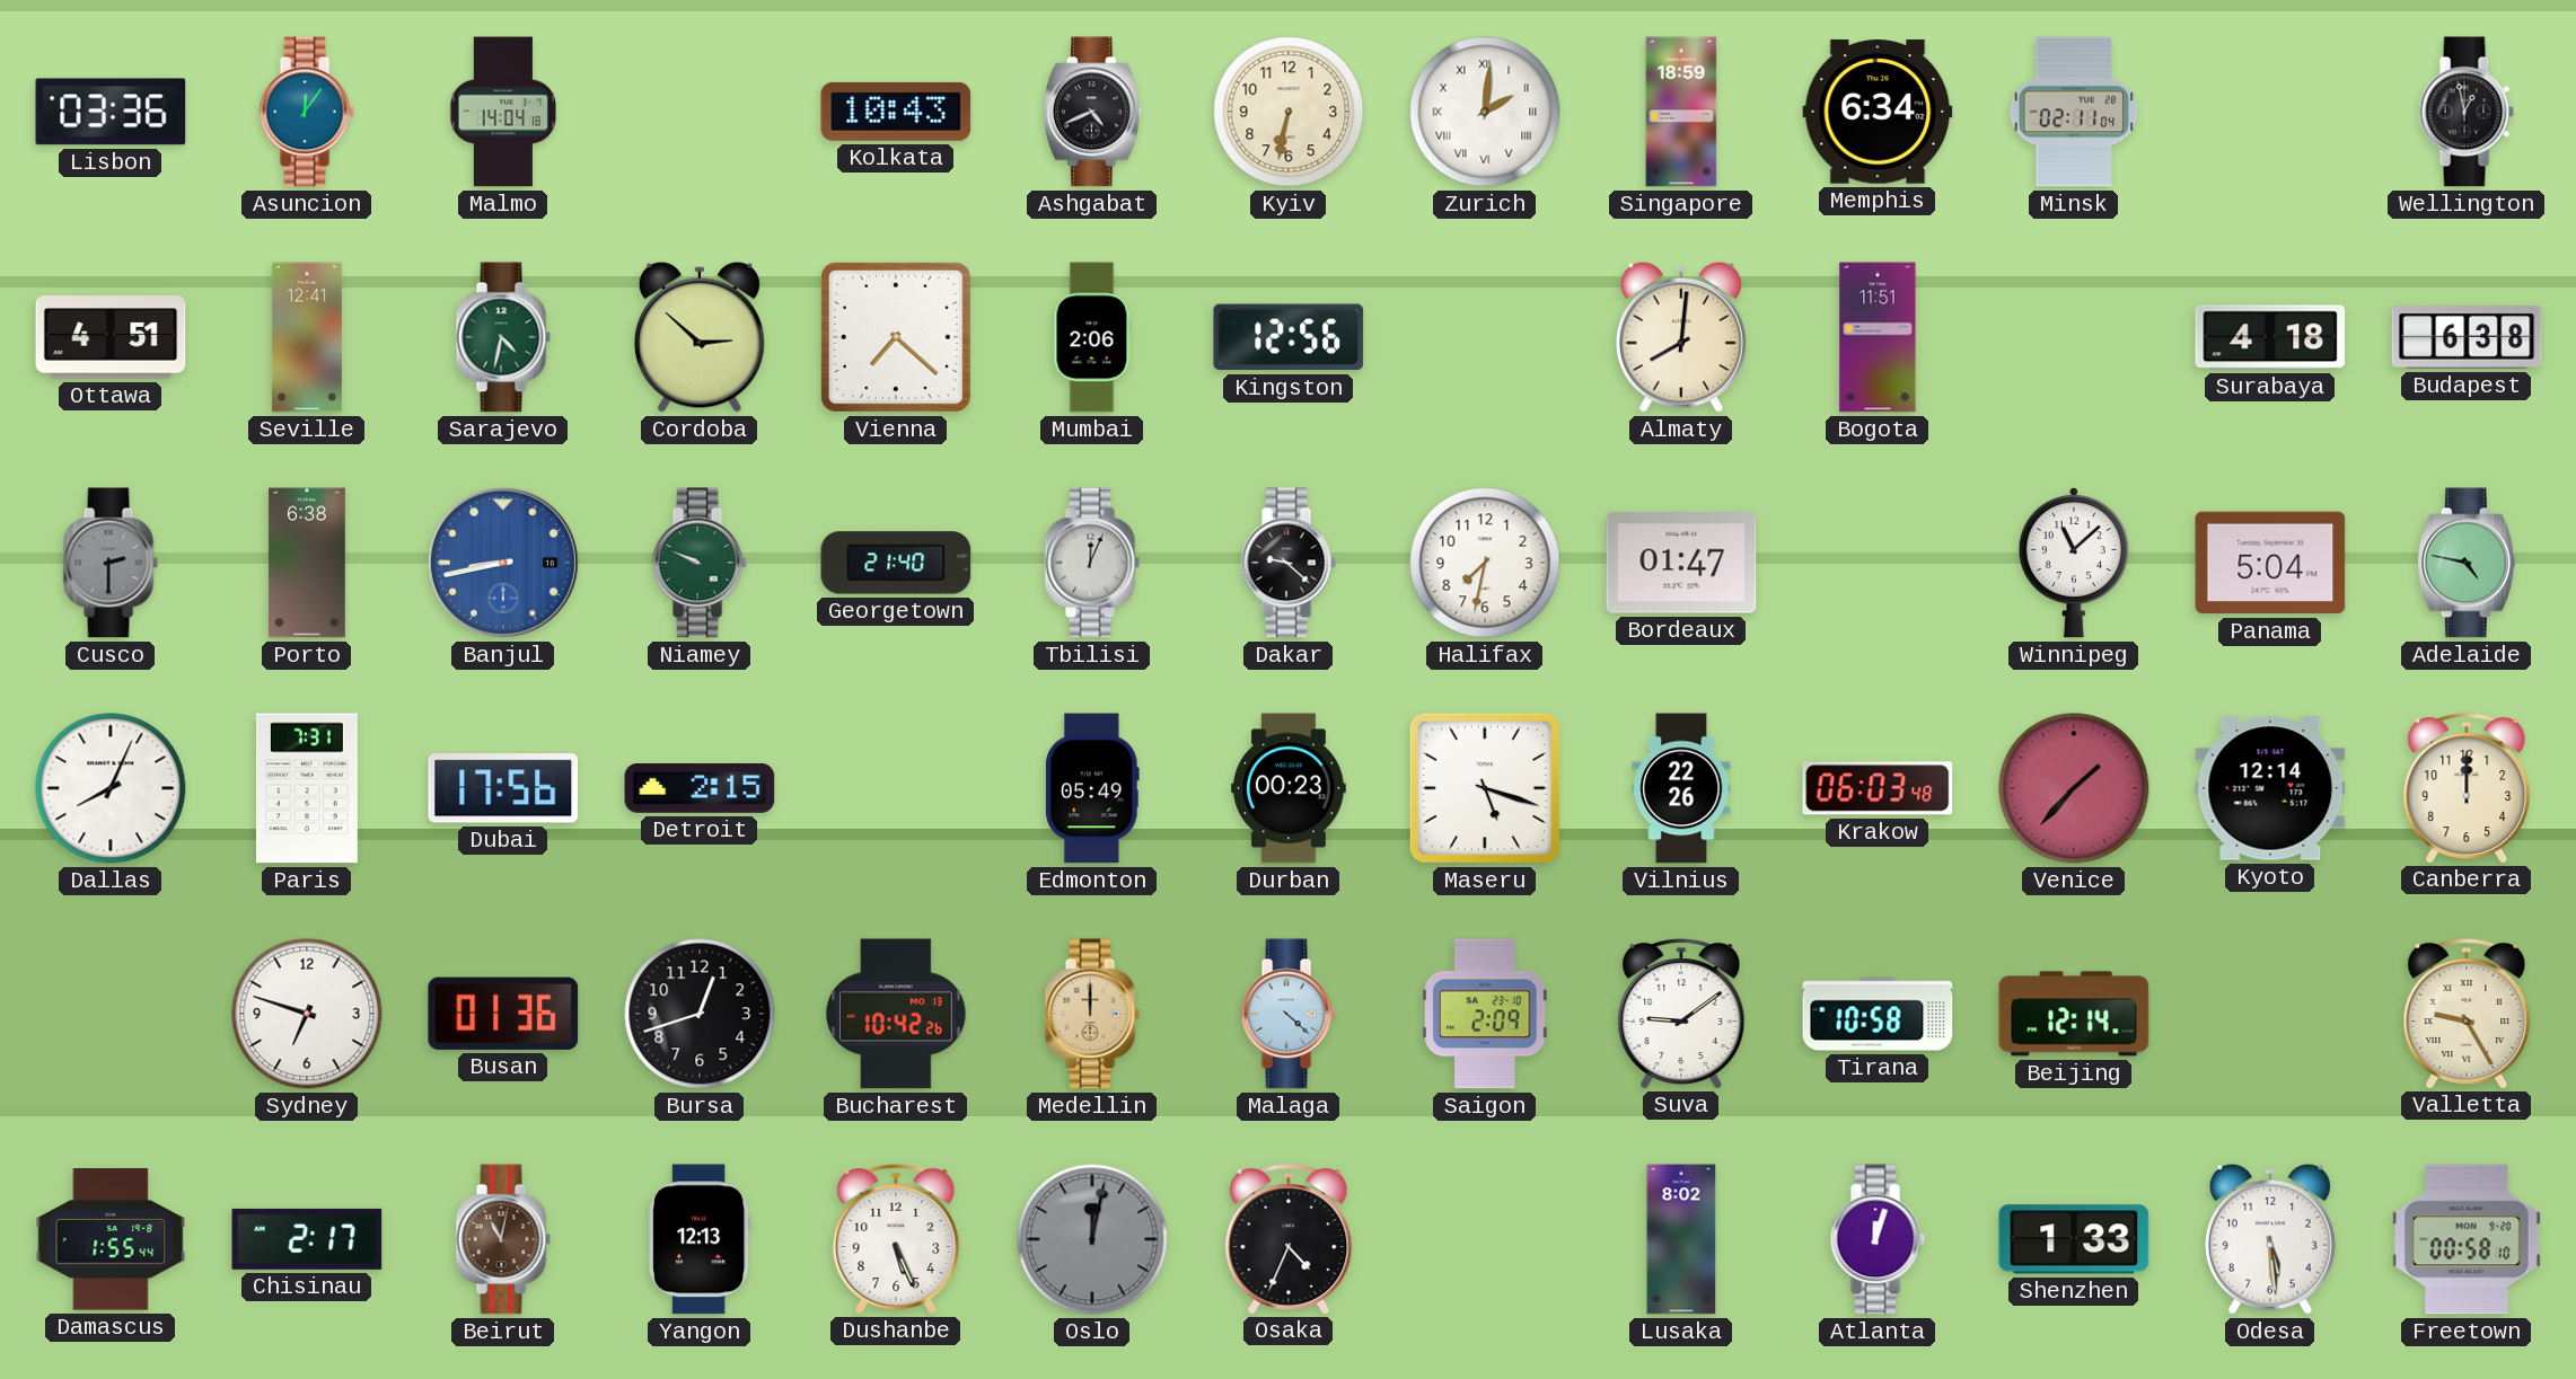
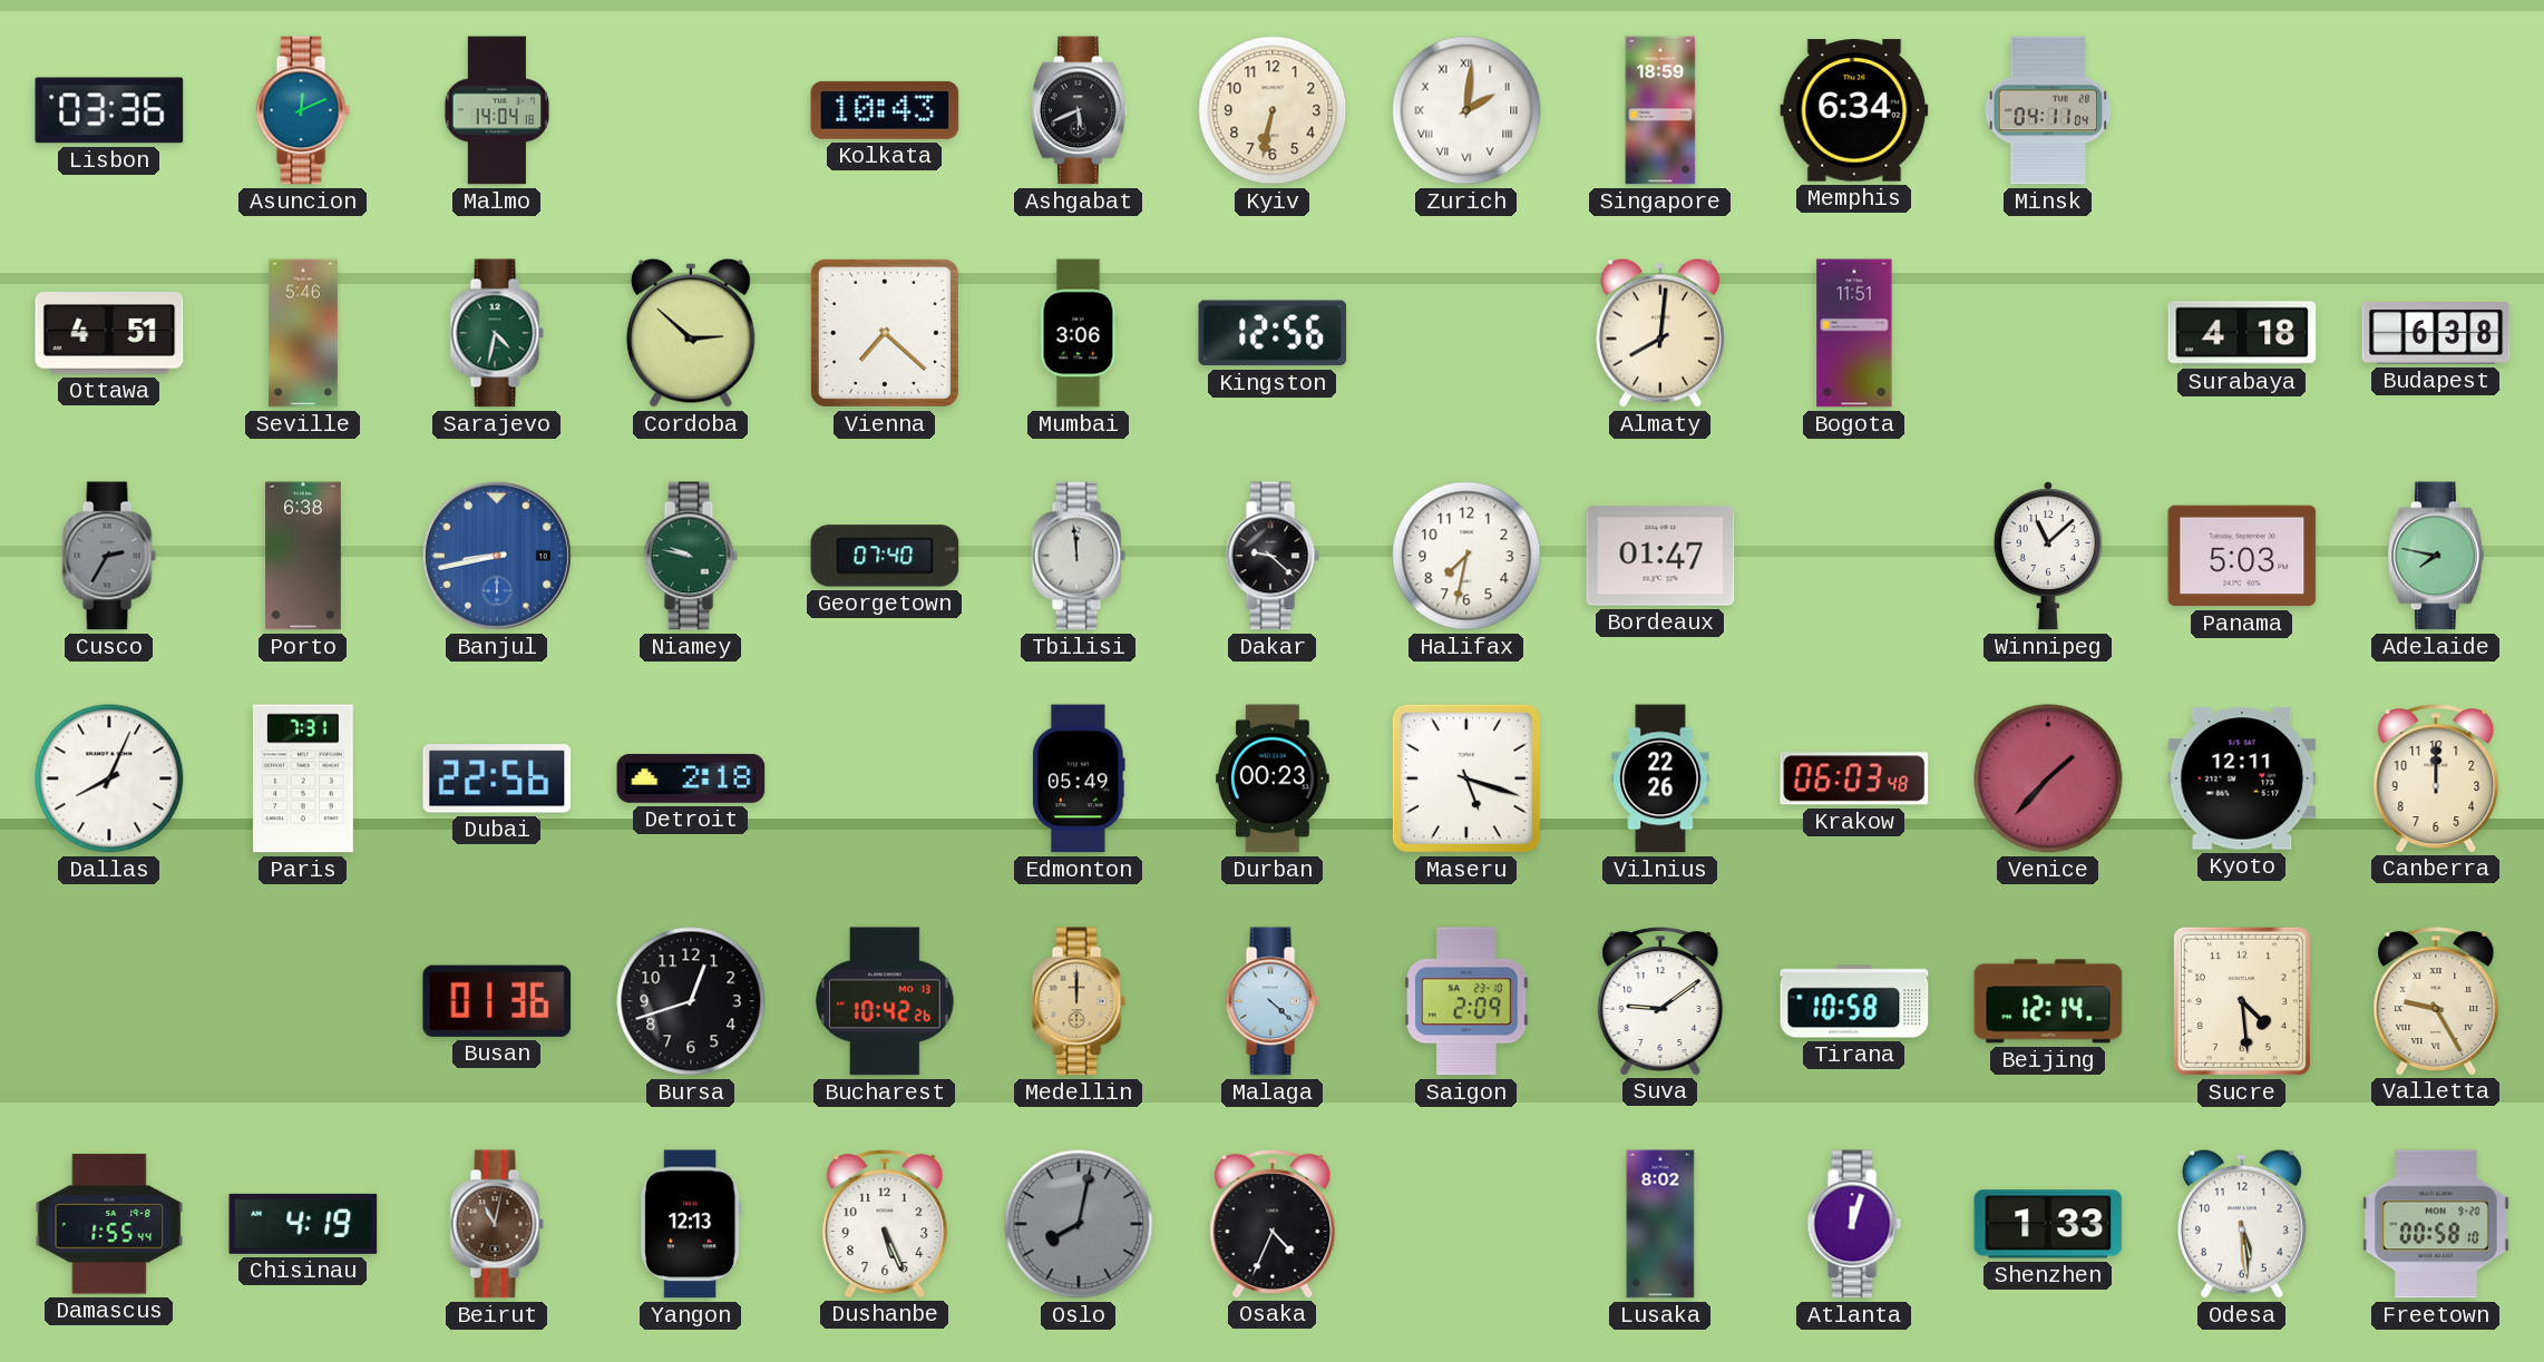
Asuncion: 12:06 -> 12:11
Ashgabat: 4:41 -> 5:41
Minsk: 02:11 -> 04:11
Wellington: 12:58 -> none
Seville: 12:41 -> 5:46
Mumbai: 2:06 -> 3:06
Cusco: 2:30 -> 2:35
Niamey: 9:49 -> 9:47
Georgetown: 21:40 -> 07:40
Tbilisi: 12:04 -> 11:59
Panama: 5:04 -> 5:03
Adelaide: 4:47 -> 7:47
Dubai: 17:56 -> 22:56
Detroit: 2:15 -> 2:18
Kyoto: 12:14 -> 12:11
Sydney: 6:48 -> none
Sucre: none -> 4:29
Chisinau: 2:17 -> 4:19
Oslo: 12:02 -> 8:02
